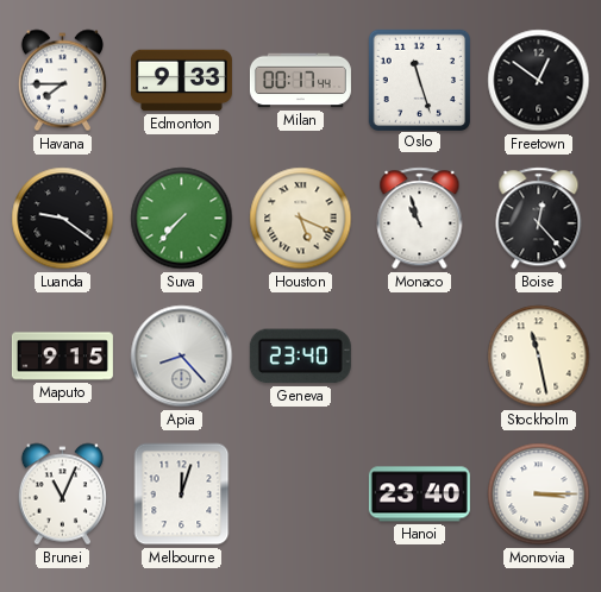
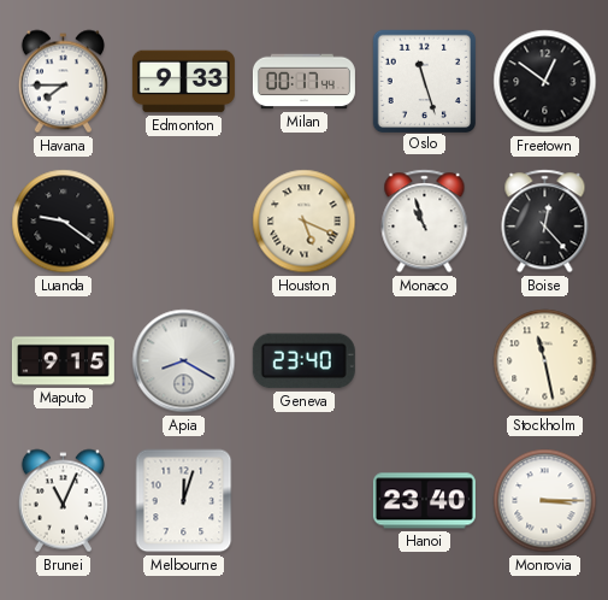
Suva: 7:37 -> none
Apia: 8:23 -> 8:20
